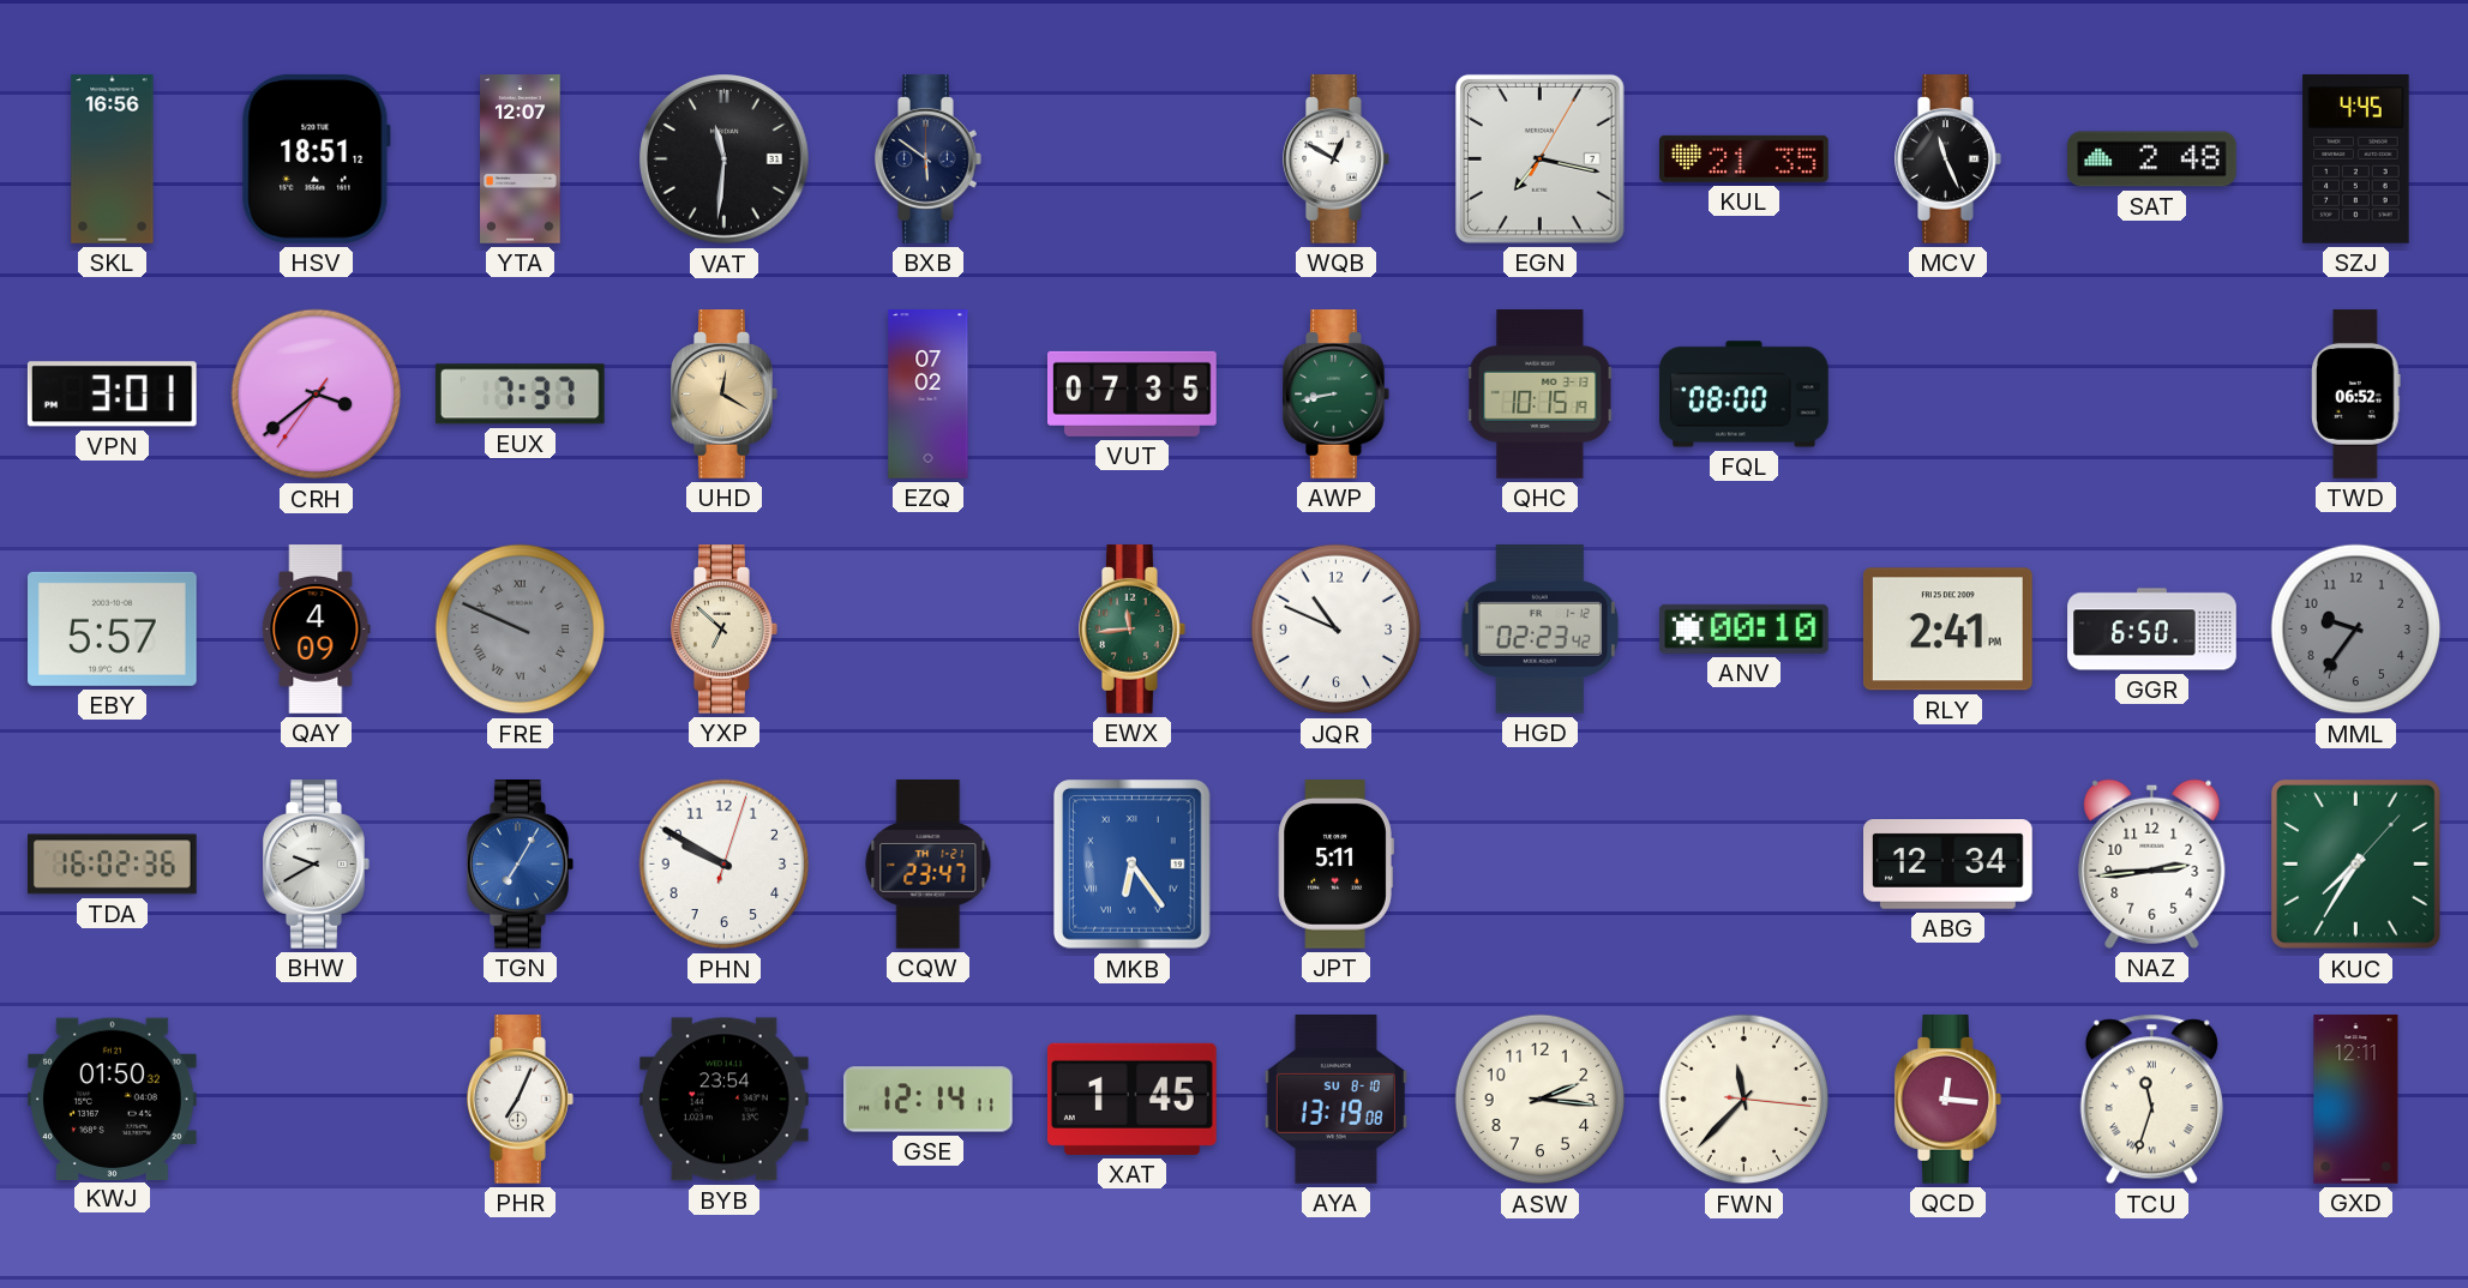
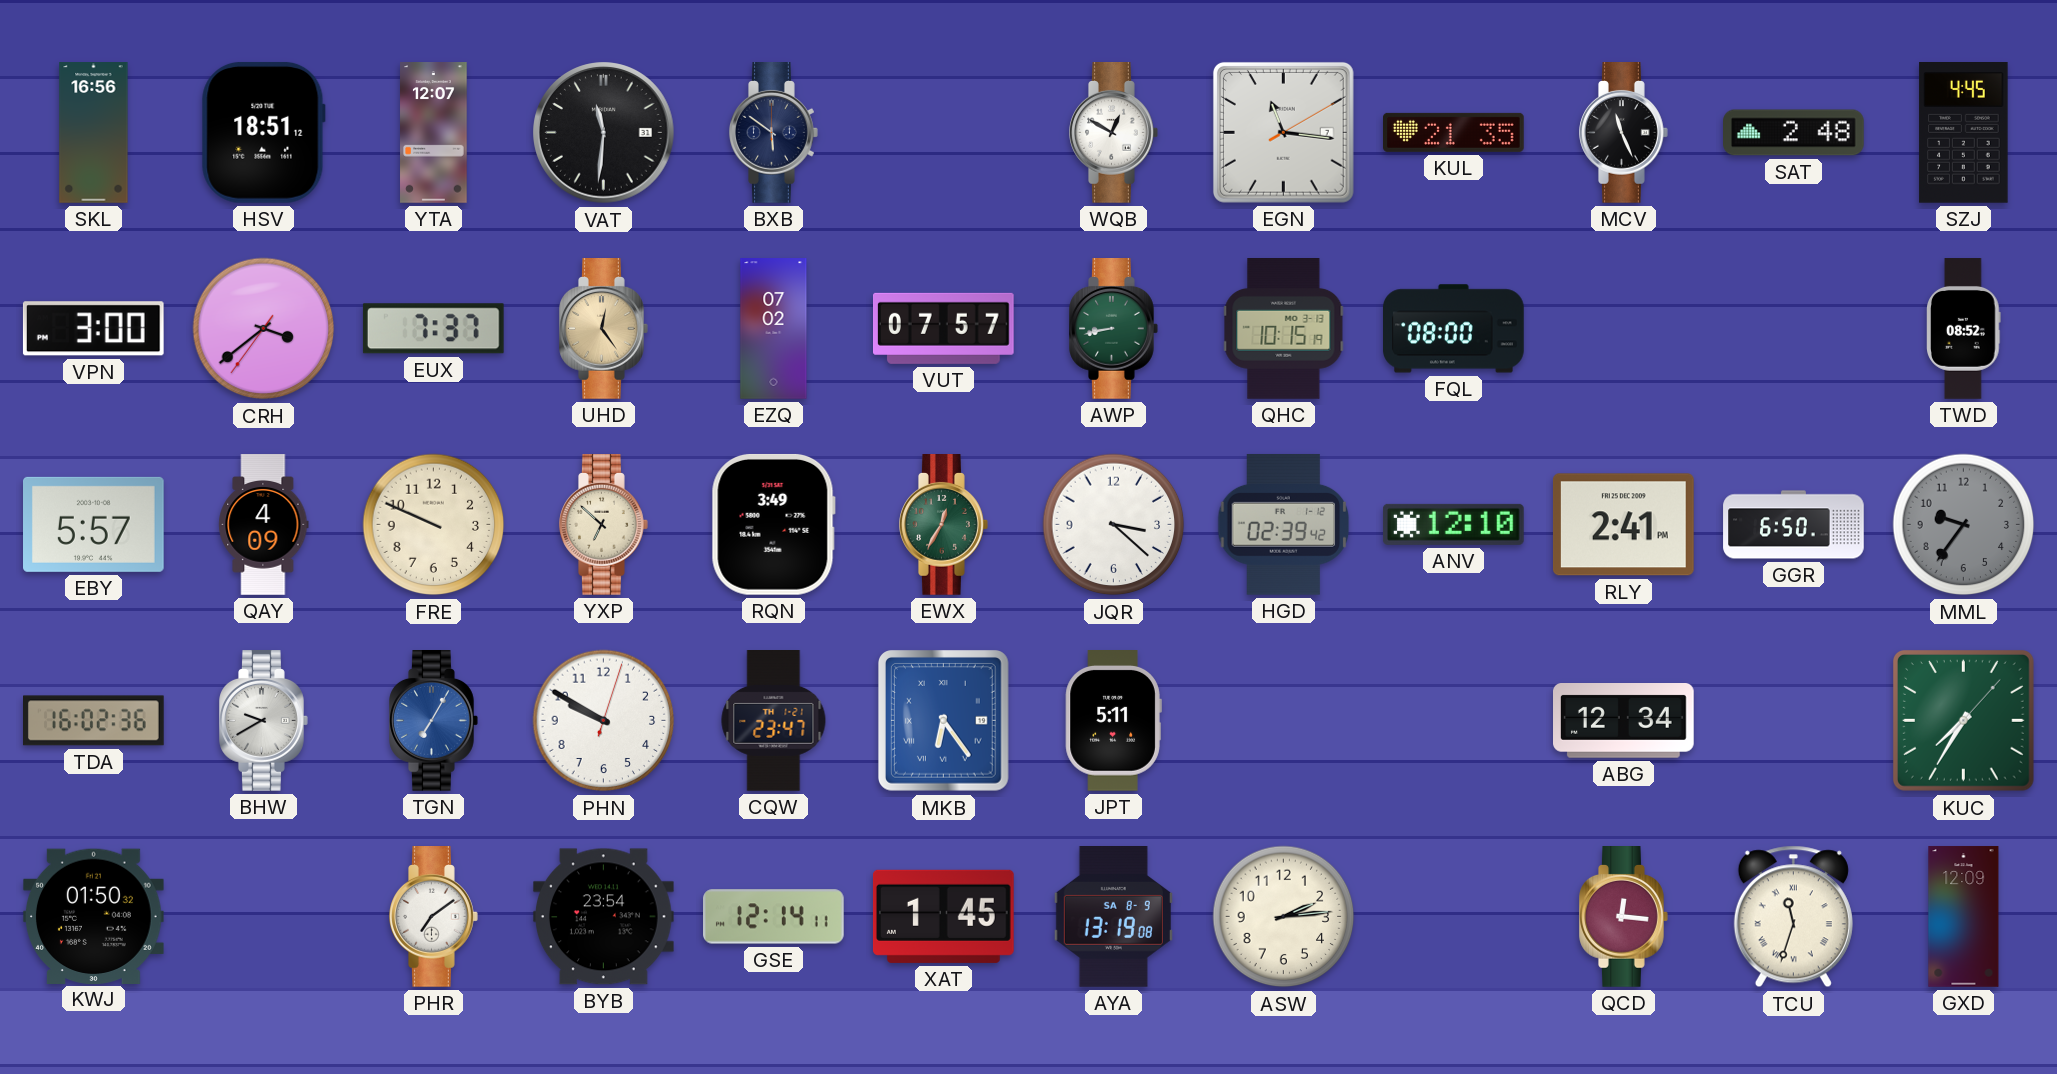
EGN: 7:17 -> 11:16
VPN: 3:01 -> 3:00
UHD: 12:20 -> 12:24
VUT: 07:35 -> 07:57
TWD: 06:52 -> 08:52
FRE dial: grey -> cream
FRE numerals: Roman -> Arabic
RQN: none -> 3:49
EWX: 11:44 -> 12:35
JQR: 10:49 -> 3:22
HGD: 02:23 -> 02:39
ANV: 00:10 -> 12:10
NAZ: 2:44 -> none
PHR: 7:04 -> 7:09
AYA date: SU 8-10 -> SA 8-9
ASW: 2:16 -> 2:14
FWN: 11:37 -> none
GXD: 12:11 -> 12:09
